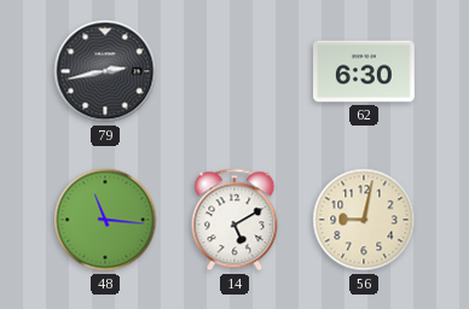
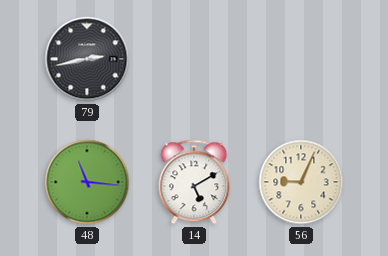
62: 6:30 -> none
56: 9:02 -> 9:04
